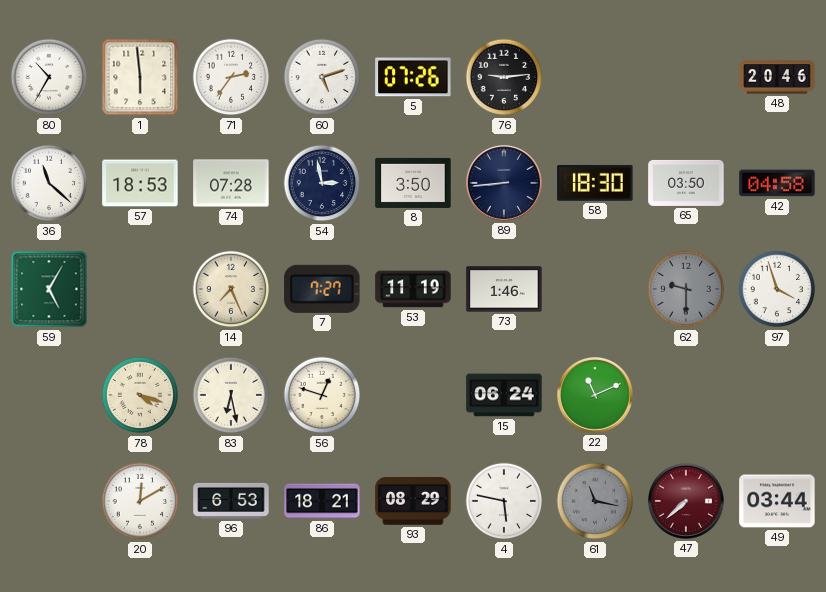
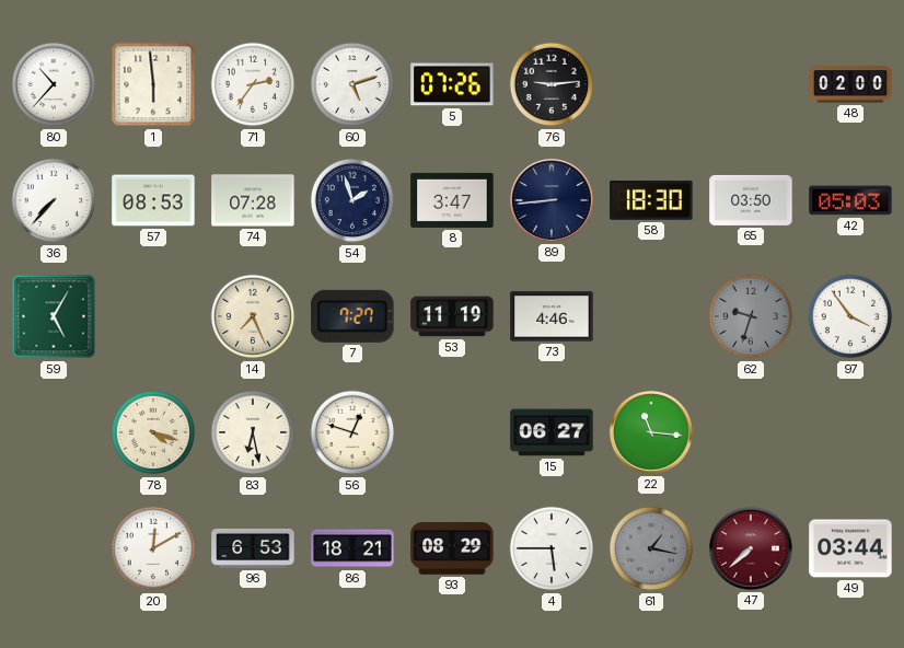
80: 10:35 -> 10:37
48: 20:46 -> 02:00
36: 11:22 -> 7:37
57: 18:53 -> 08:53
54: 2:58 -> 1:57
8: 3:50 -> 3:47
42: 04:58 -> 05:03
73: 1:46 -> 4:46
62: 9:30 -> 9:33
97: 3:57 -> 3:54
15: 06:24 -> 06:27
22: 11:11 -> 11:16
4: 5:47 -> 5:45
61: 11:17 -> 1:17
